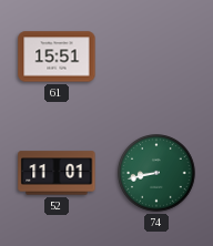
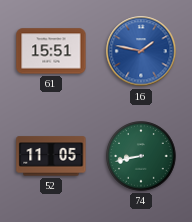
16: none -> 1:47
52: 11:01 -> 11:05
